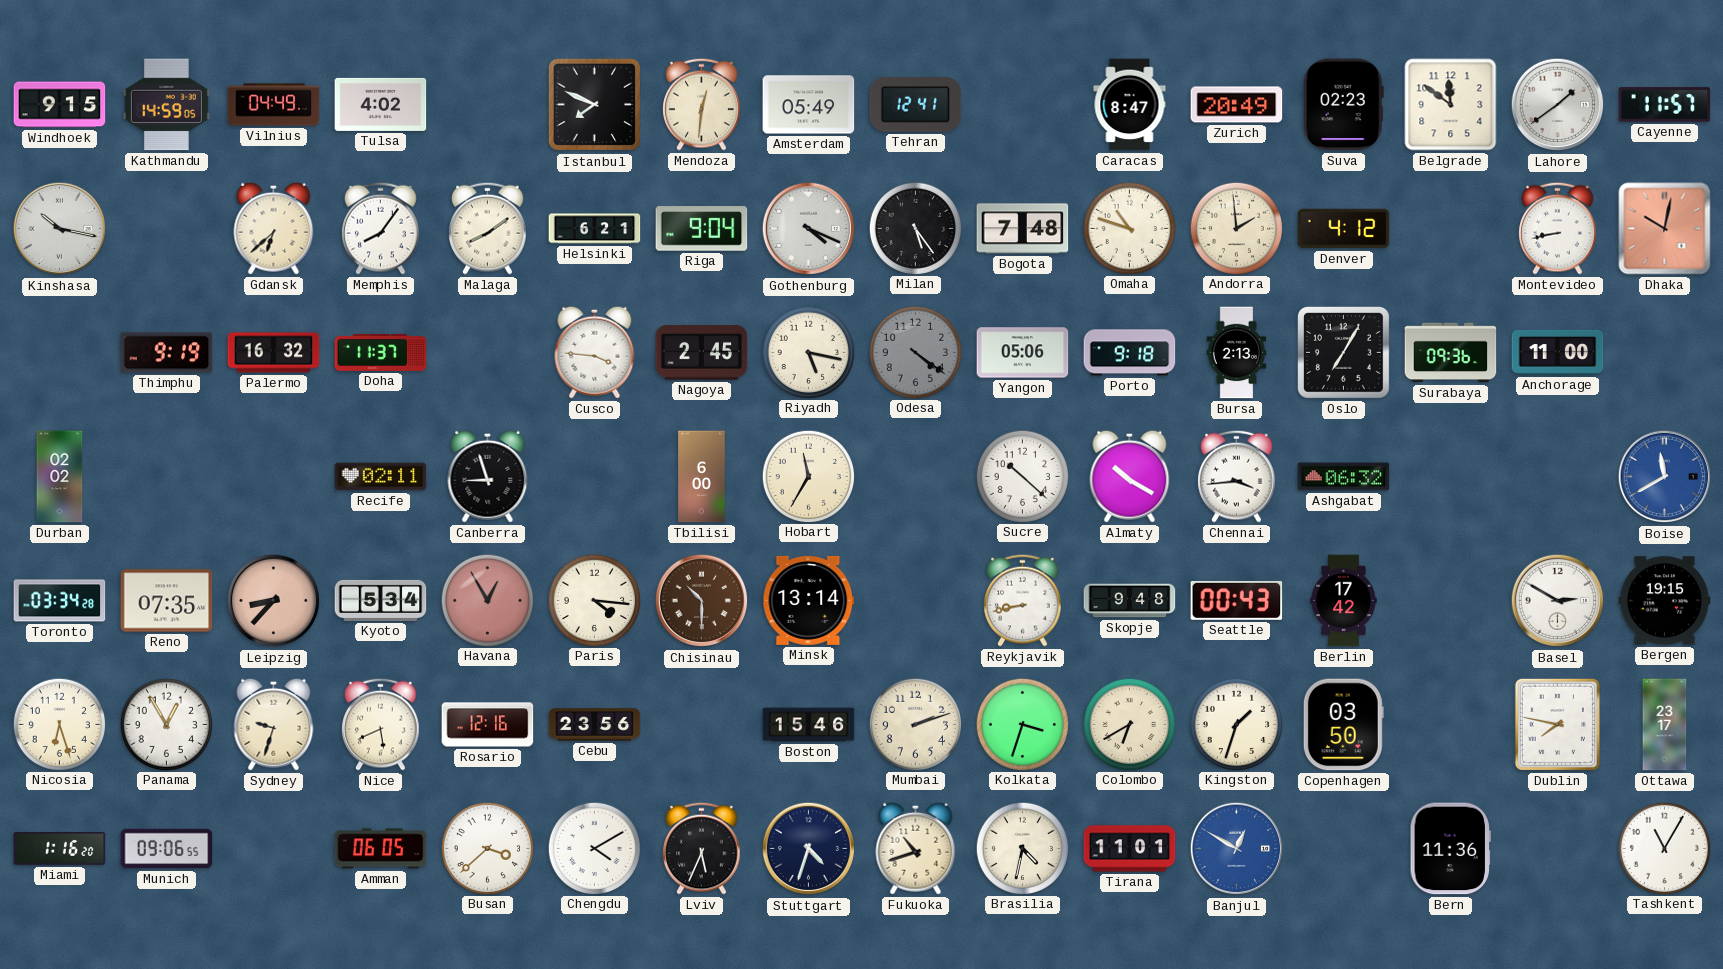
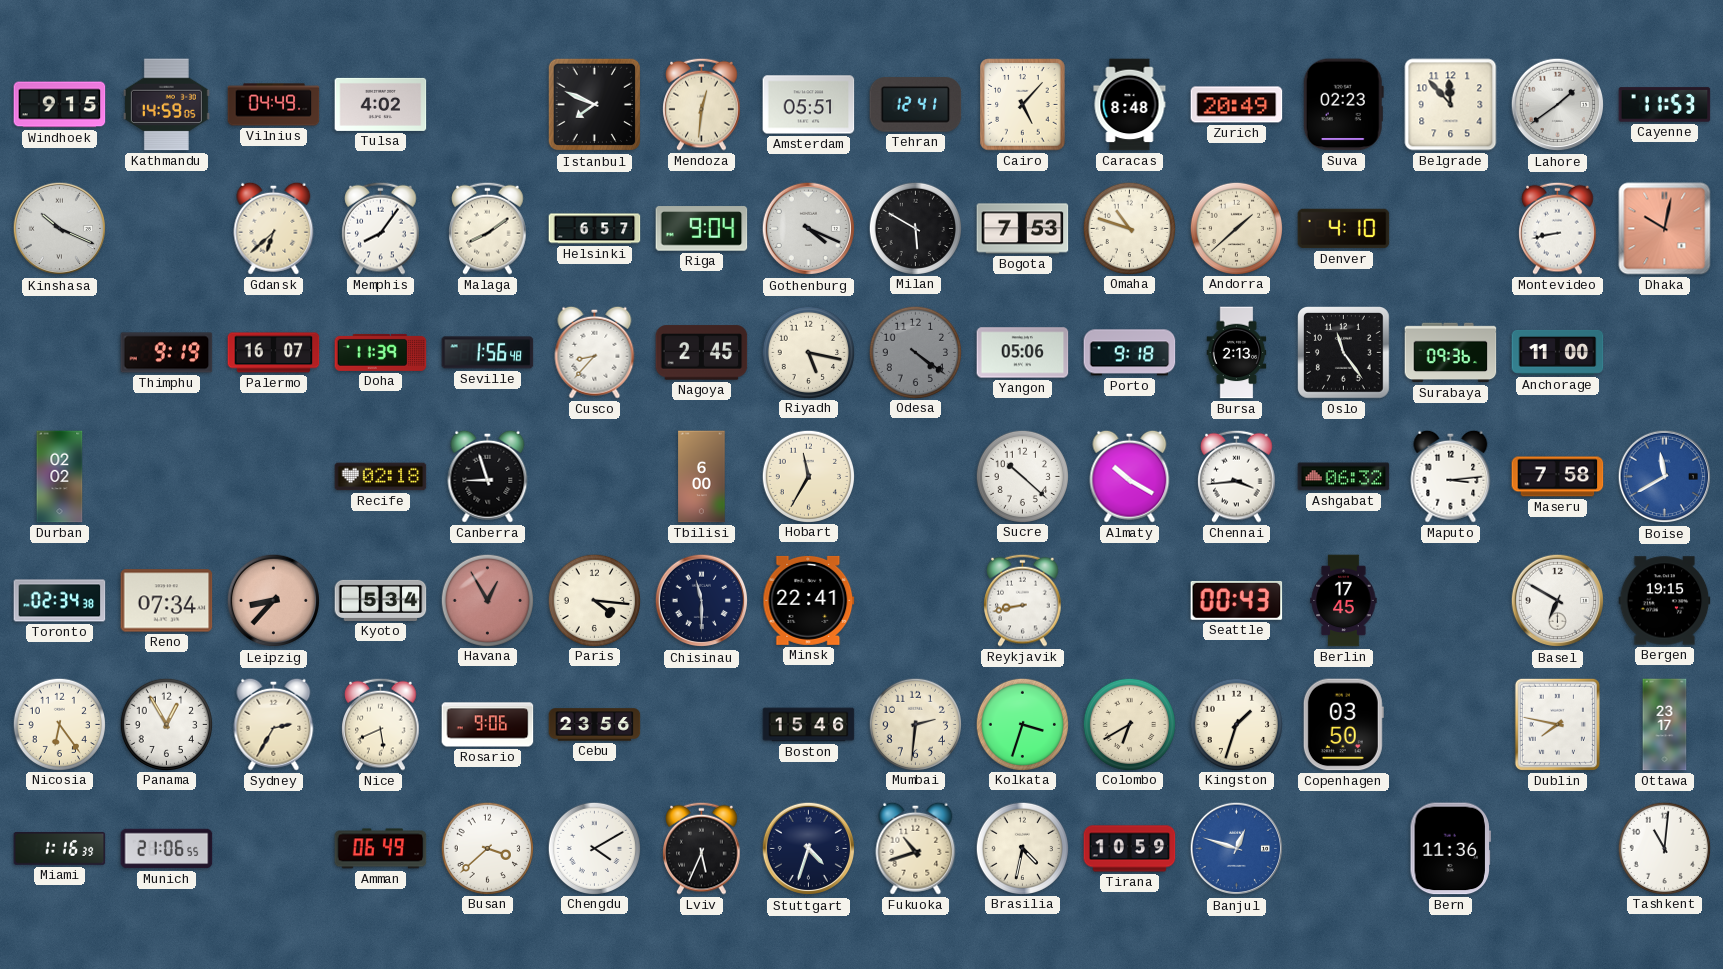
Amsterdam: 05:49 -> 05:51
Cairo: none -> 5:07
Caracas: 8:47 -> 8:48
Belgrade: 11:51 -> 11:53
Cayenne: 11:57 -> 11:53
Kinshasa: 10:17 -> 10:19
Helsinki: 6:21 -> 6:57
Milan: 5:24 -> 5:50
Bogota: 7:48 -> 7:53
Andorra: 1:59 -> 1:38
Denver: 4:12 -> 4:10
Palermo: 16:32 -> 16:07
Doha: 11:37 -> 11:39
Seville: none -> 1:56
Cusco: 3:46 -> 8:37
Oslo: 7:05 -> 11:24
Recife: 02:11 -> 02:18
Maputo: none -> 3:14
Maseru: none -> 7:58
Toronto: 03:34 -> 02:34
Reno: 07:35 -> 07:34
Chisinau: 10:30 -> 11:30
Chisinau dial: brown -> navy
Minsk: 13:14 -> 22:41
Skopje: 9:48 -> none
Berlin: 17:42 -> 17:45
Basel: 2:50 -> 6:50
Nicosia: 6:27 -> 6:24
Sydney: 9:33 -> 2:35
Rosario: 12:16 -> 9:06
Mumbai: 2:12 -> 2:31
Miami: 1:16:20 -> 1:16:39
Munich: 09:06 -> 21:06
Amman: 06:05 -> 06:49
Tirana: 11:01 -> 10:59
Banjul: 12:50 -> 12:48
Tashkent: 11:05 -> 11:01
